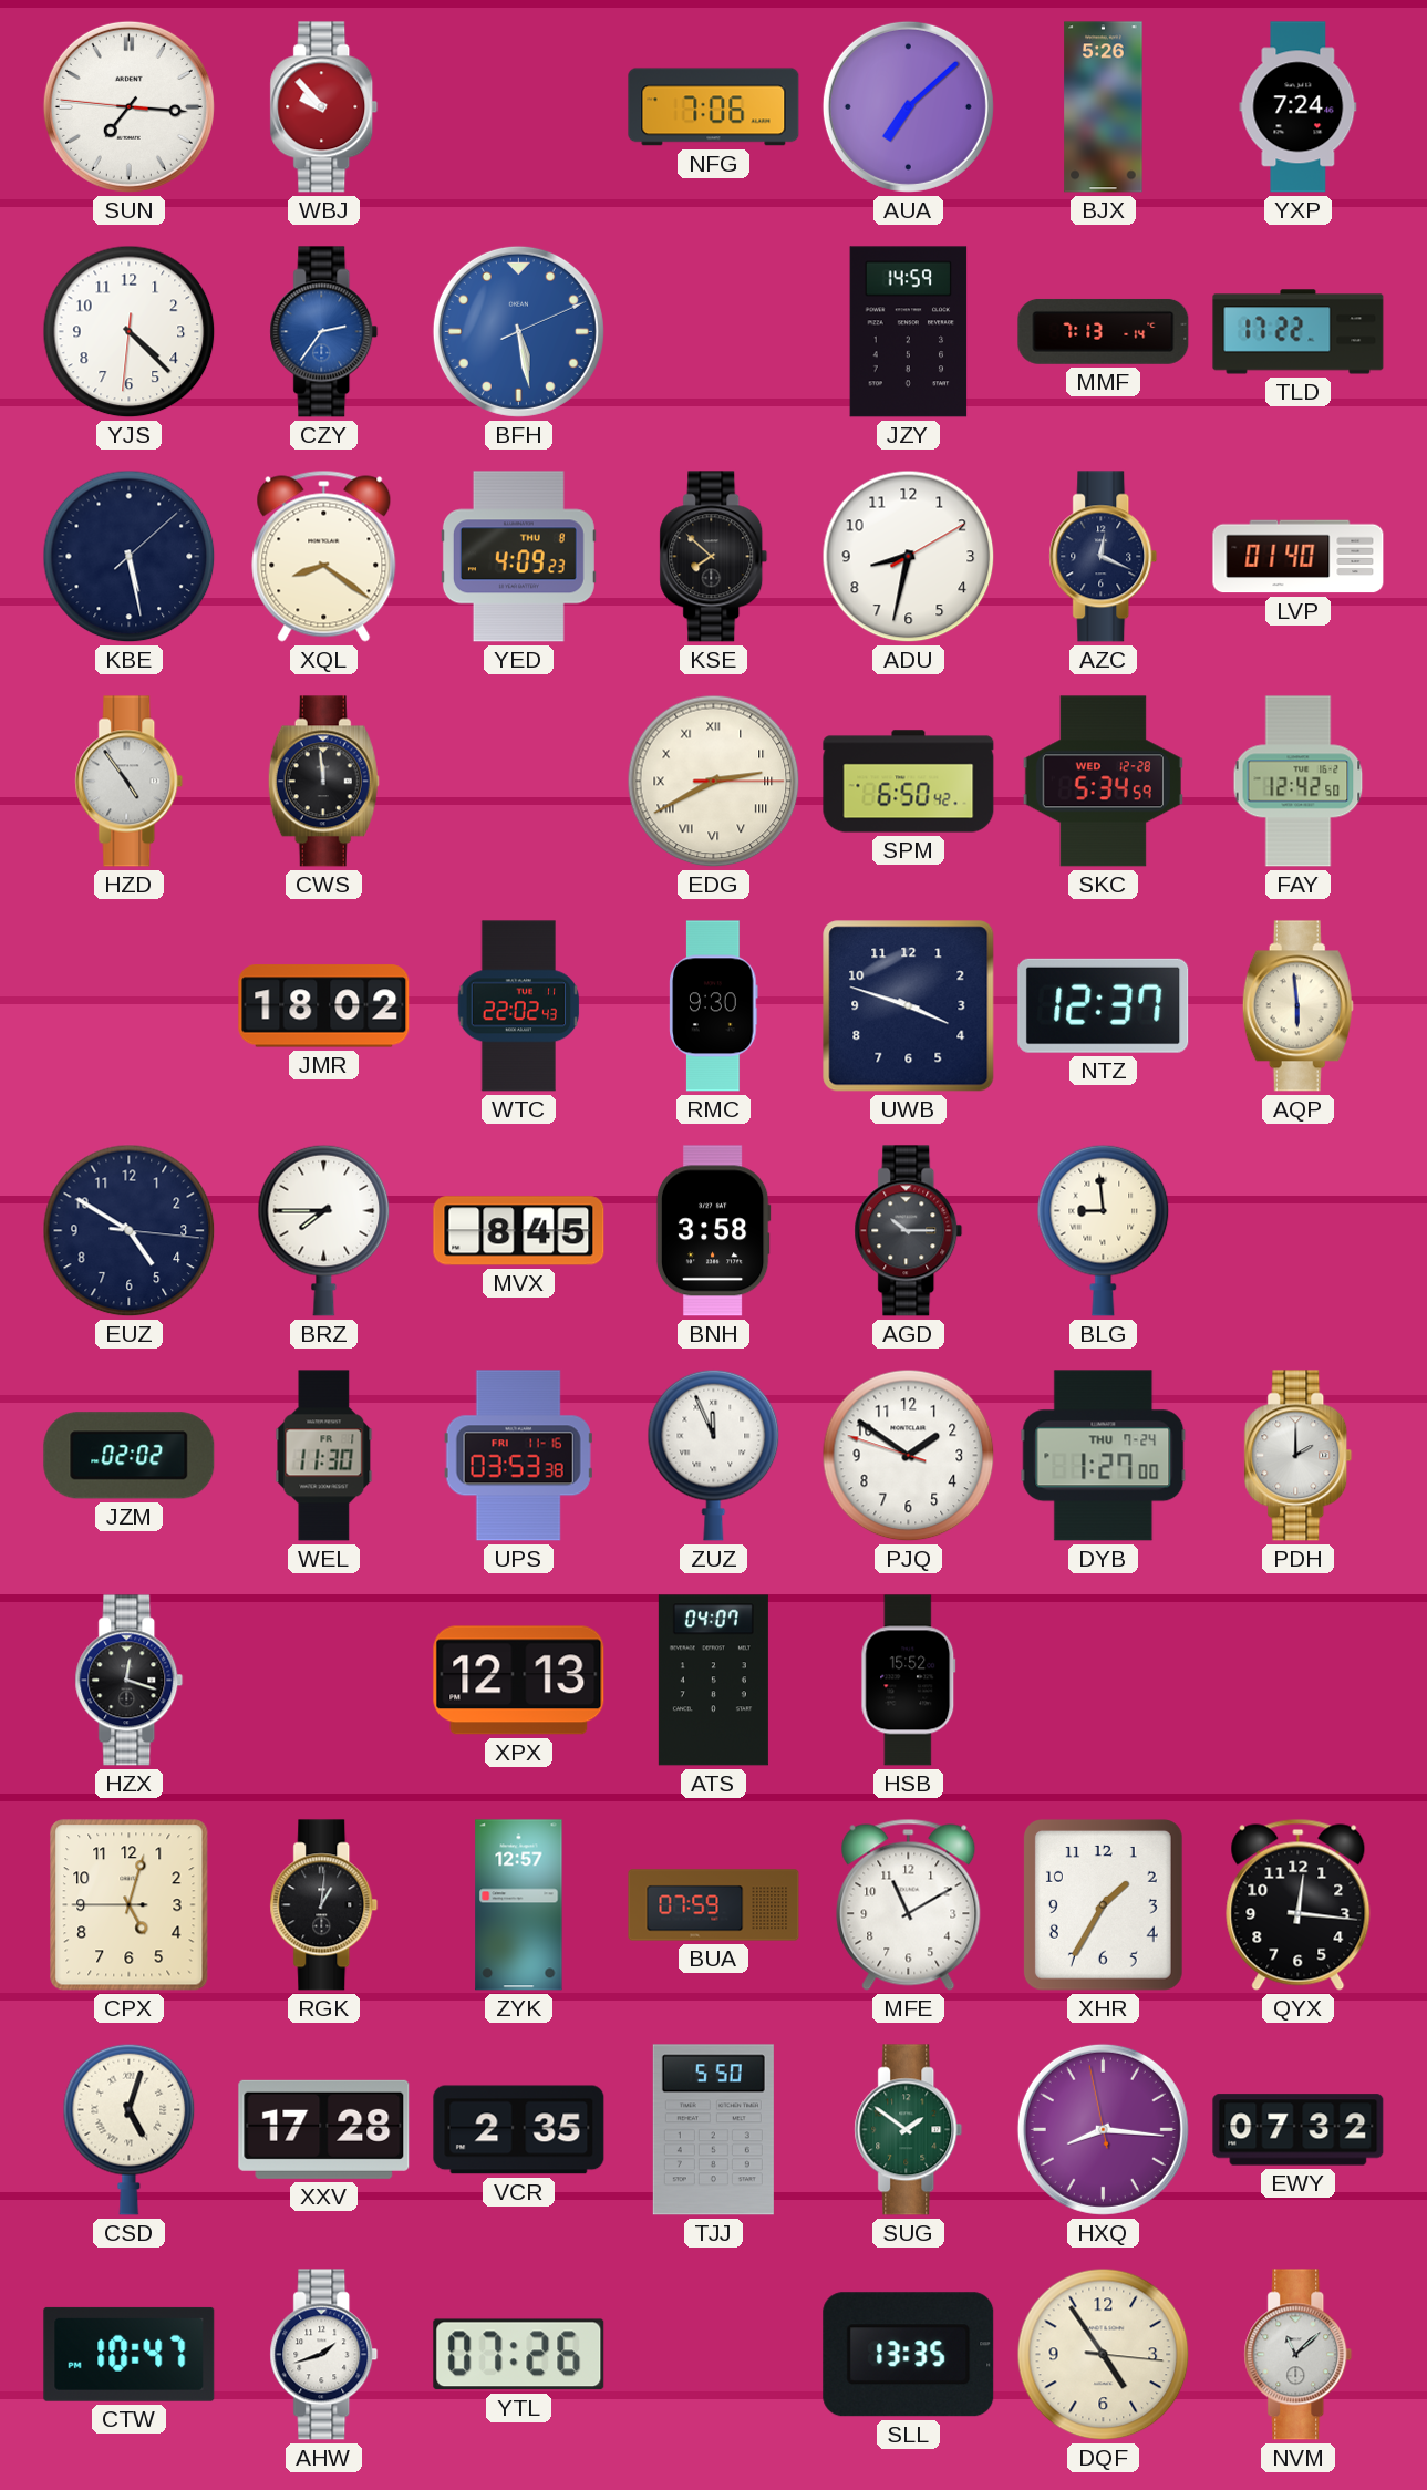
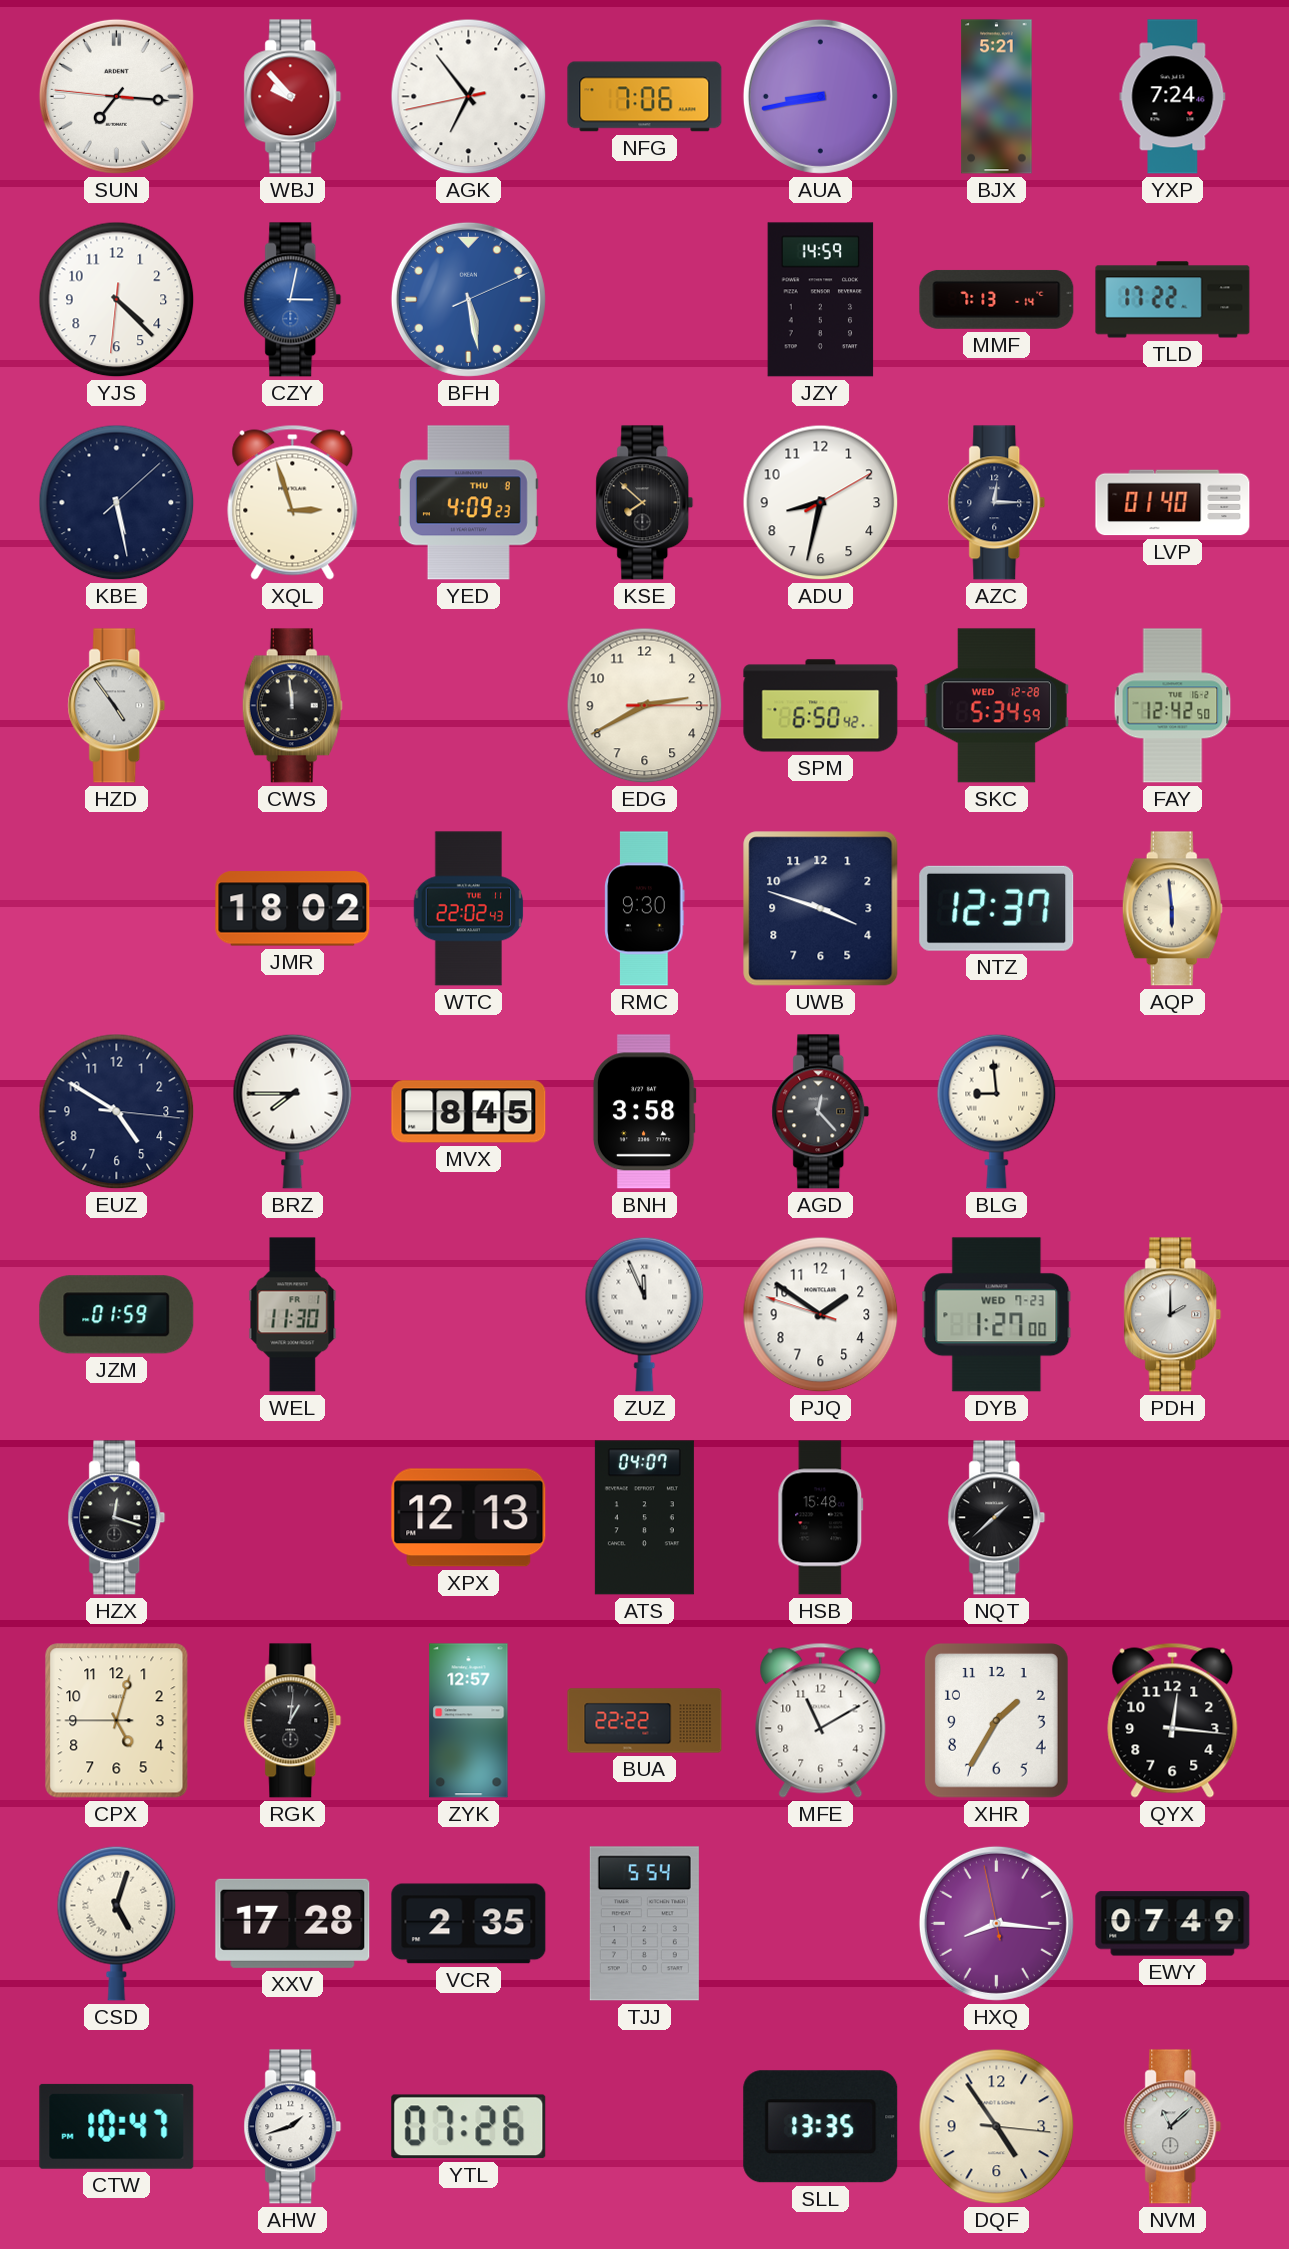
AGK: none -> 6:53
AUA: 7:08 -> 8:43
BJX: 5:26 -> 5:21
CZY: 2:36 -> 3:02
XQL: 8:21 -> 2:57
AZC: 12:19 -> 12:15
EDG numerals: Roman -> Arabic
AGD: 10:15 -> 12:23
JZM: 02:02 -> 01:59
UPS: 03:53 -> none
DYB date: THU 7-24 -> WED 7-23
HSB: 15:52 -> 15:48
NQT: none -> 1:38
BUA: 07:59 -> 22:22
TJJ: 5:50 -> 5:54
SUG: 1:51 -> none
EWY: 07:32 -> 07:49
